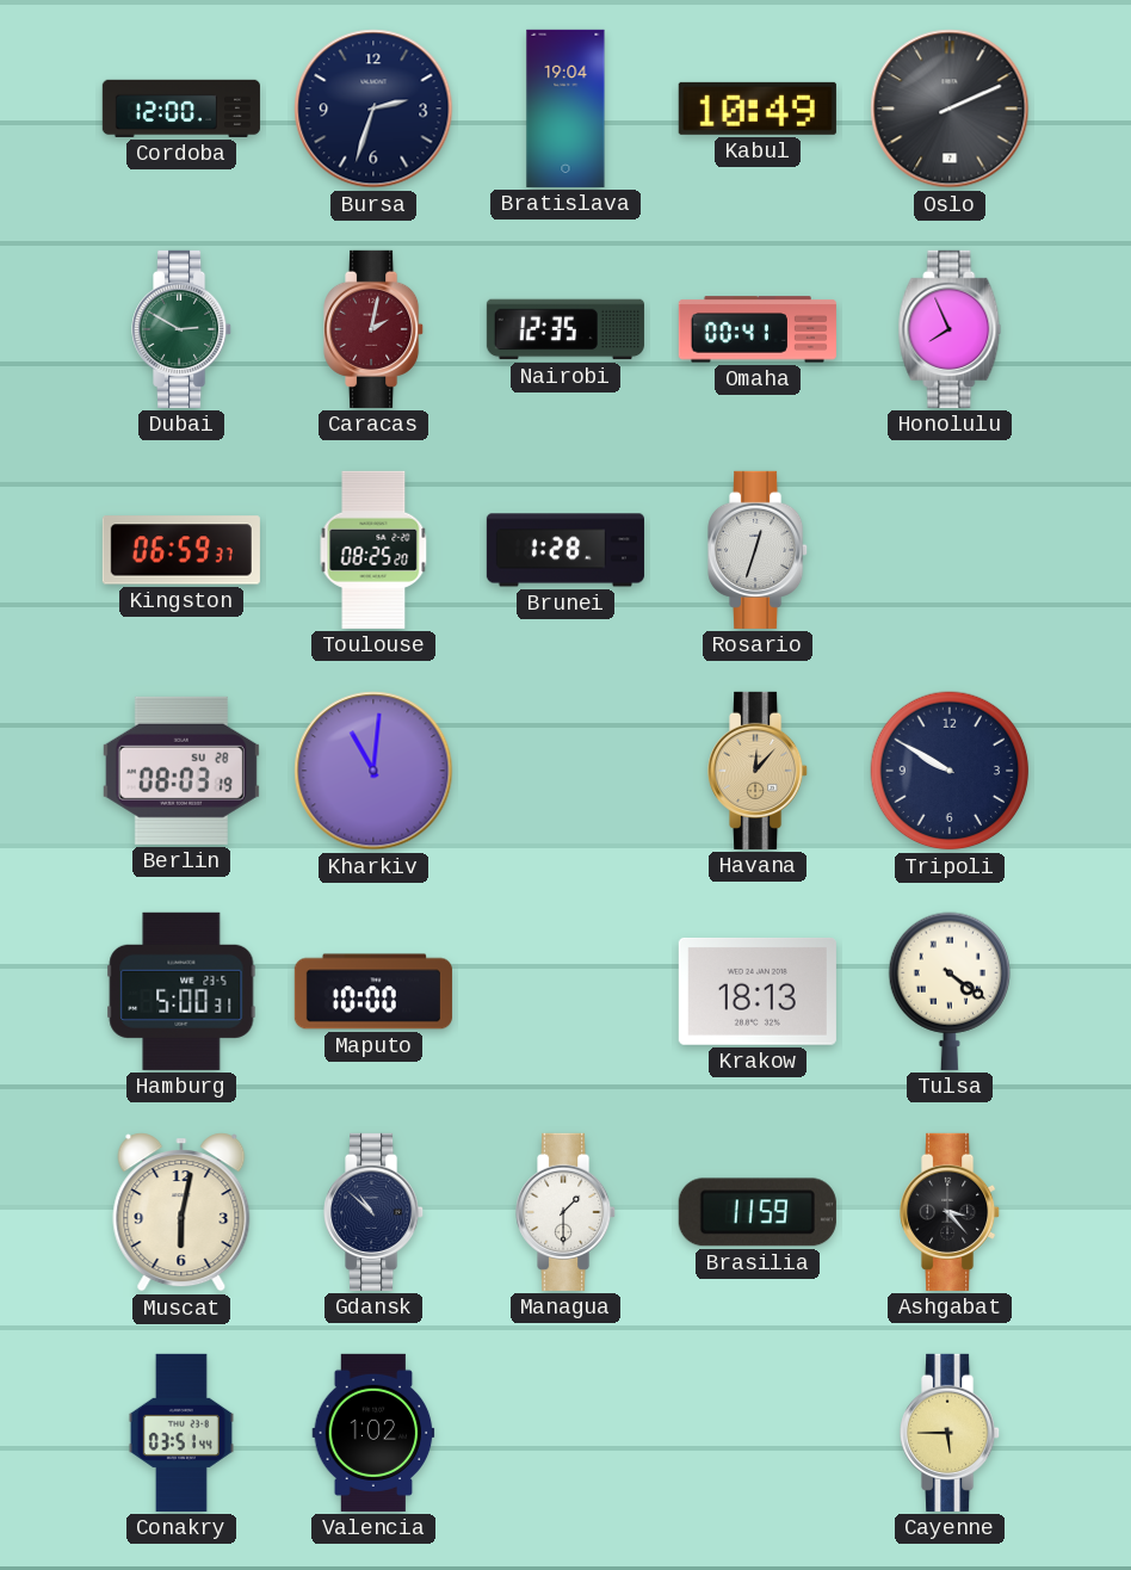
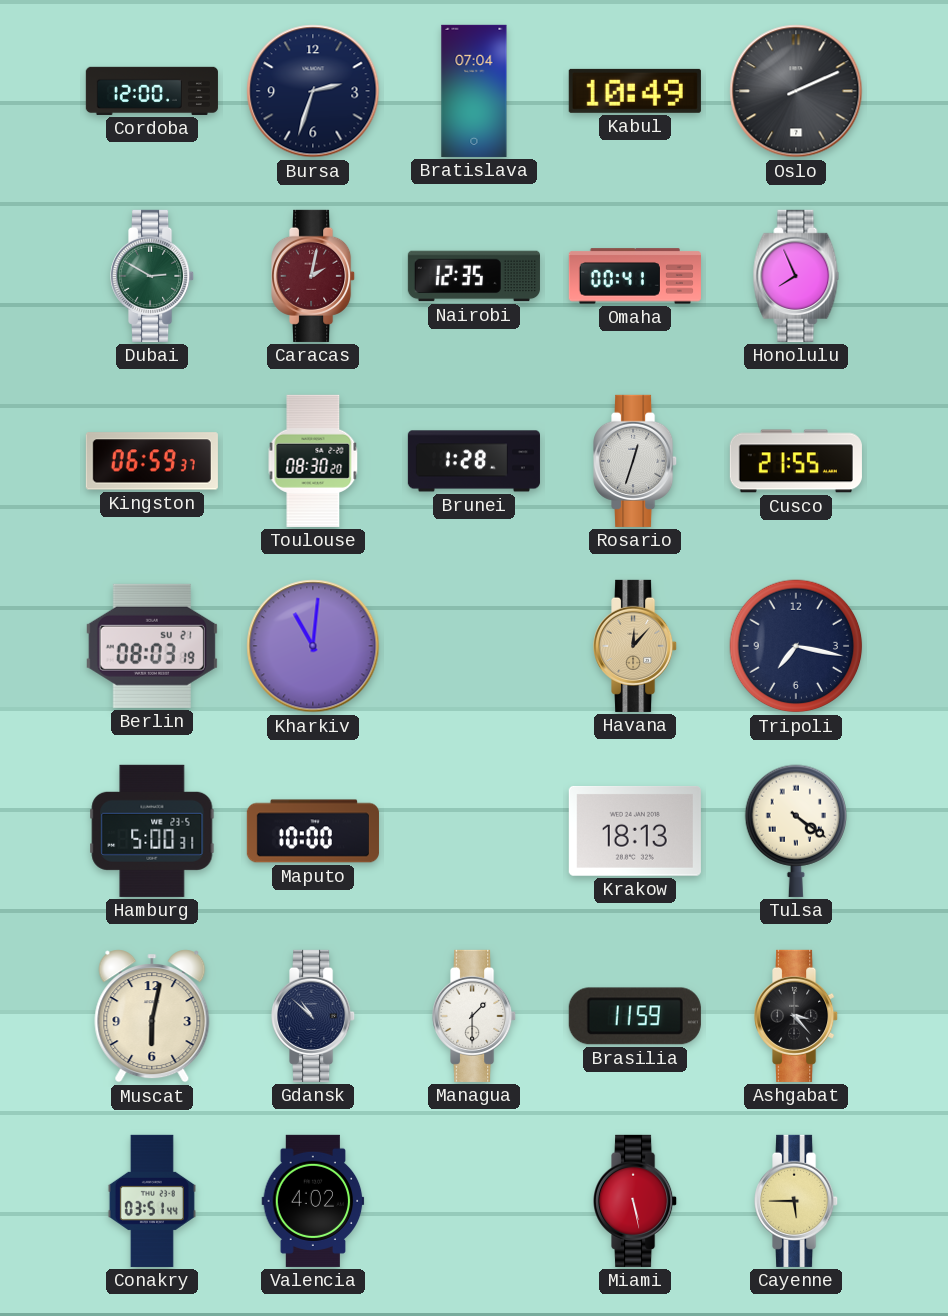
Bratislava: 19:04 -> 07:04
Toulouse: 08:25 -> 08:30
Cusco: none -> 21:55
Berlin date: SU 28 -> SU 21
Tripoli: 9:50 -> 7:17
Valencia: 1:02 -> 4:02
Miami: none -> 5:28
